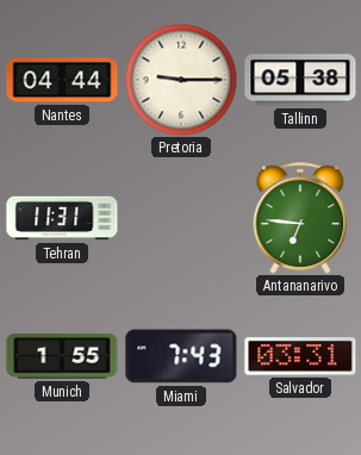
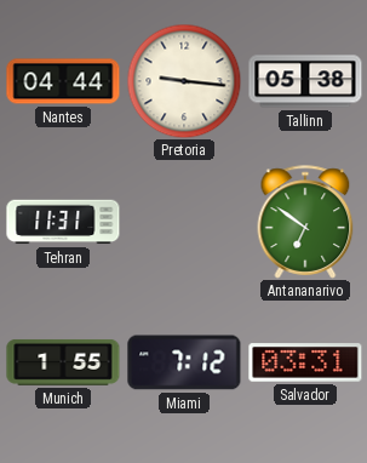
Pretoria: 9:15 -> 9:16
Antananarivo: 6:46 -> 6:51
Miami: 7:43 -> 7:12
